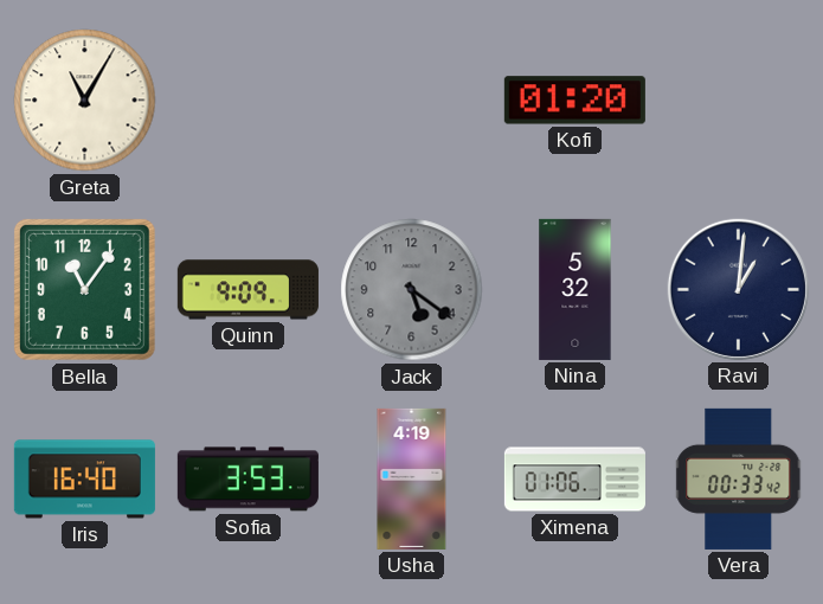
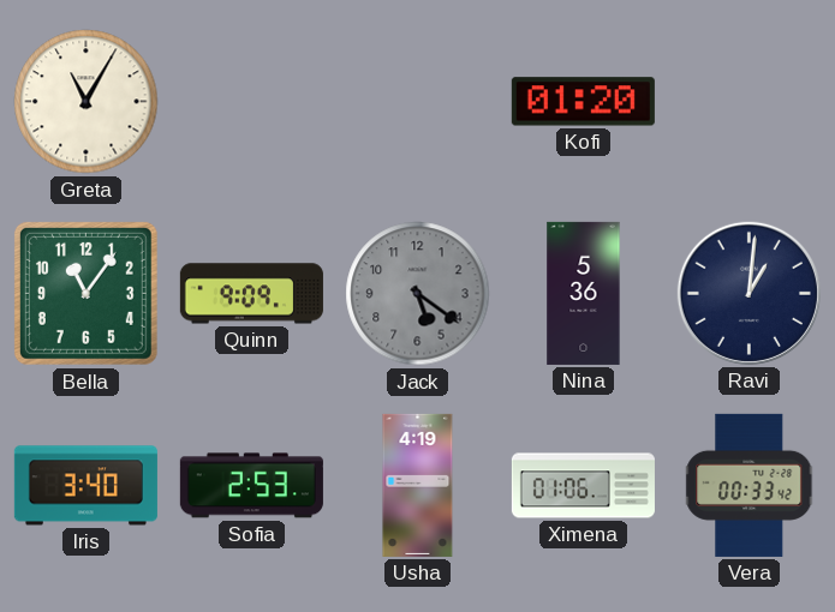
Nina: 5:32 -> 5:36
Iris: 16:40 -> 3:40
Sofia: 3:53 -> 2:53
